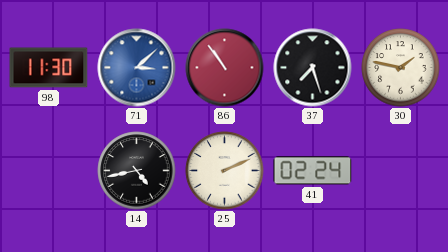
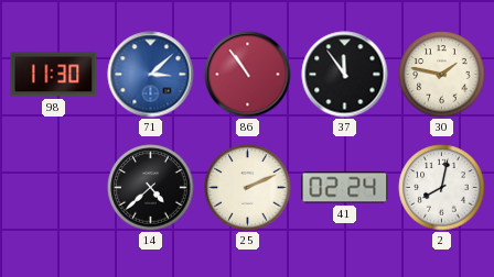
37: 7:27 -> 11:54
14: 4:43 -> 4:38
2: none -> 8:02
